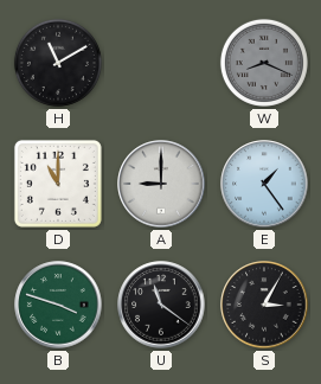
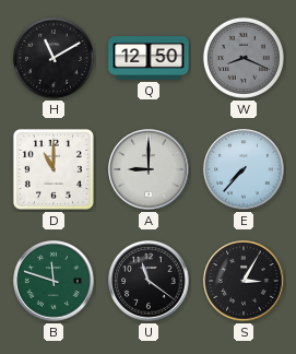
Q: none -> 12:50
E: 1:24 -> 7:37
B: 3:48 -> 11:48
